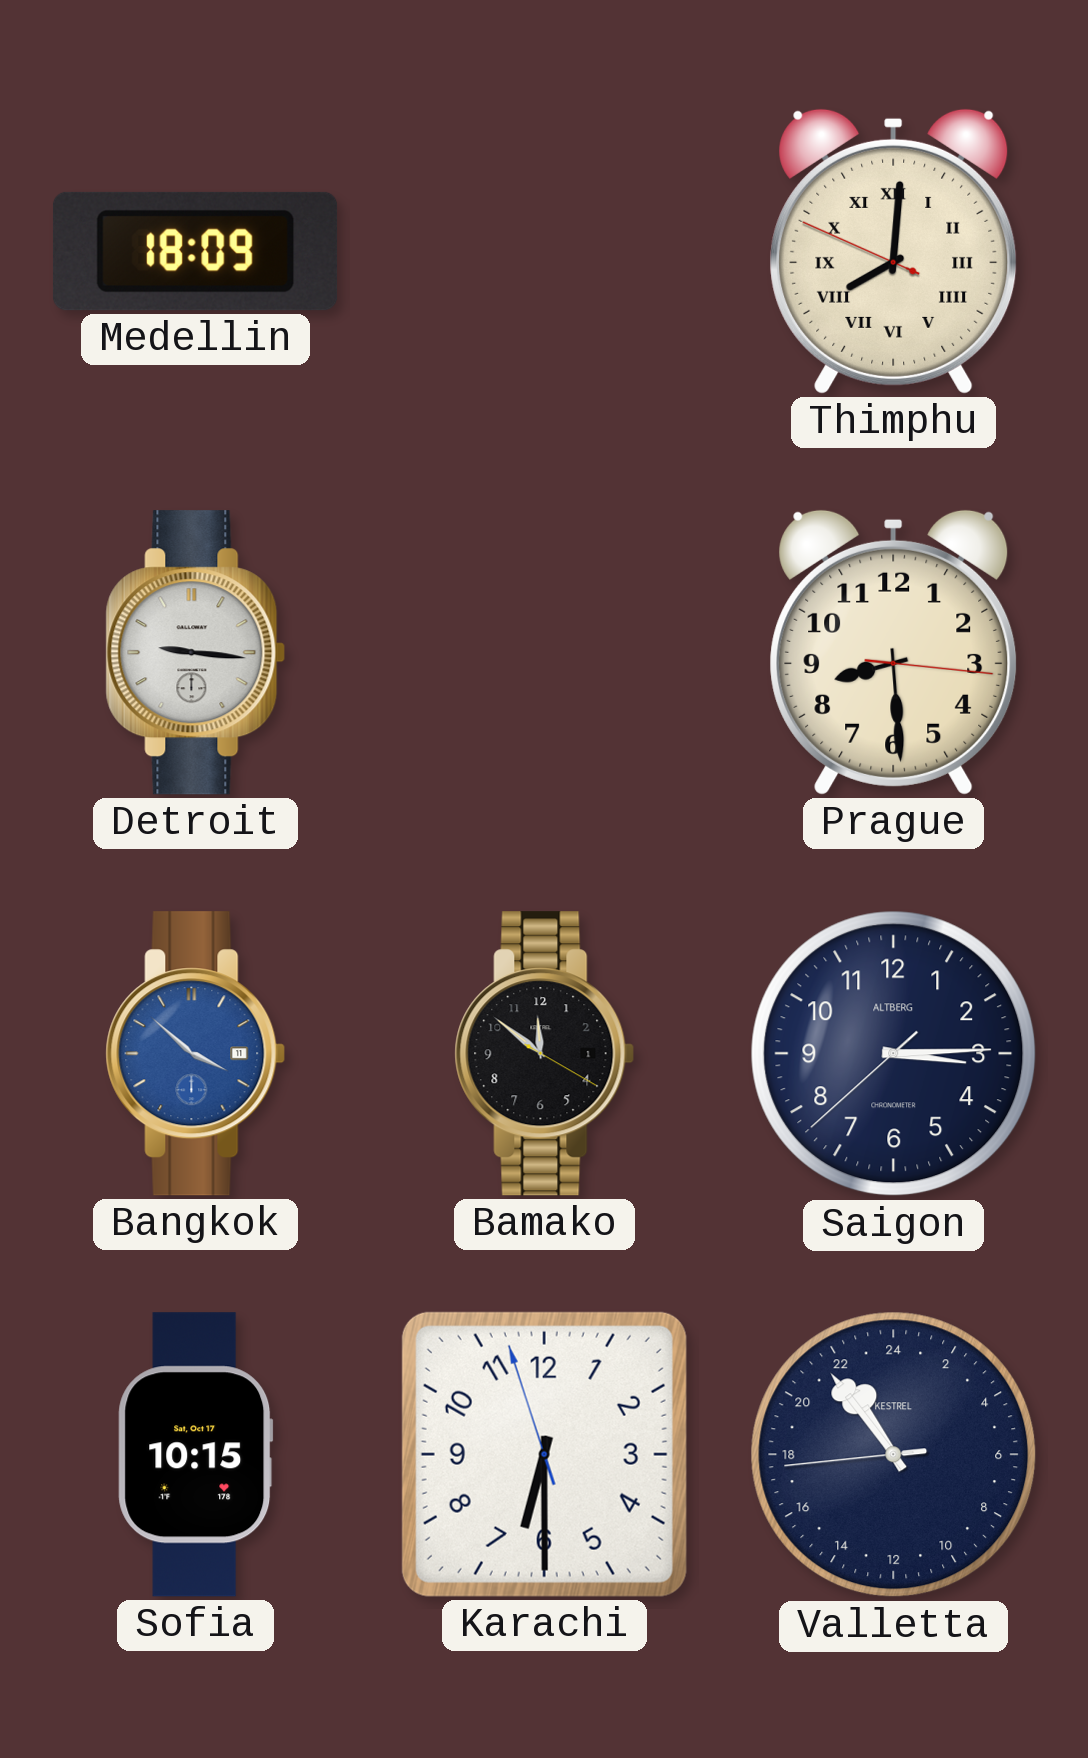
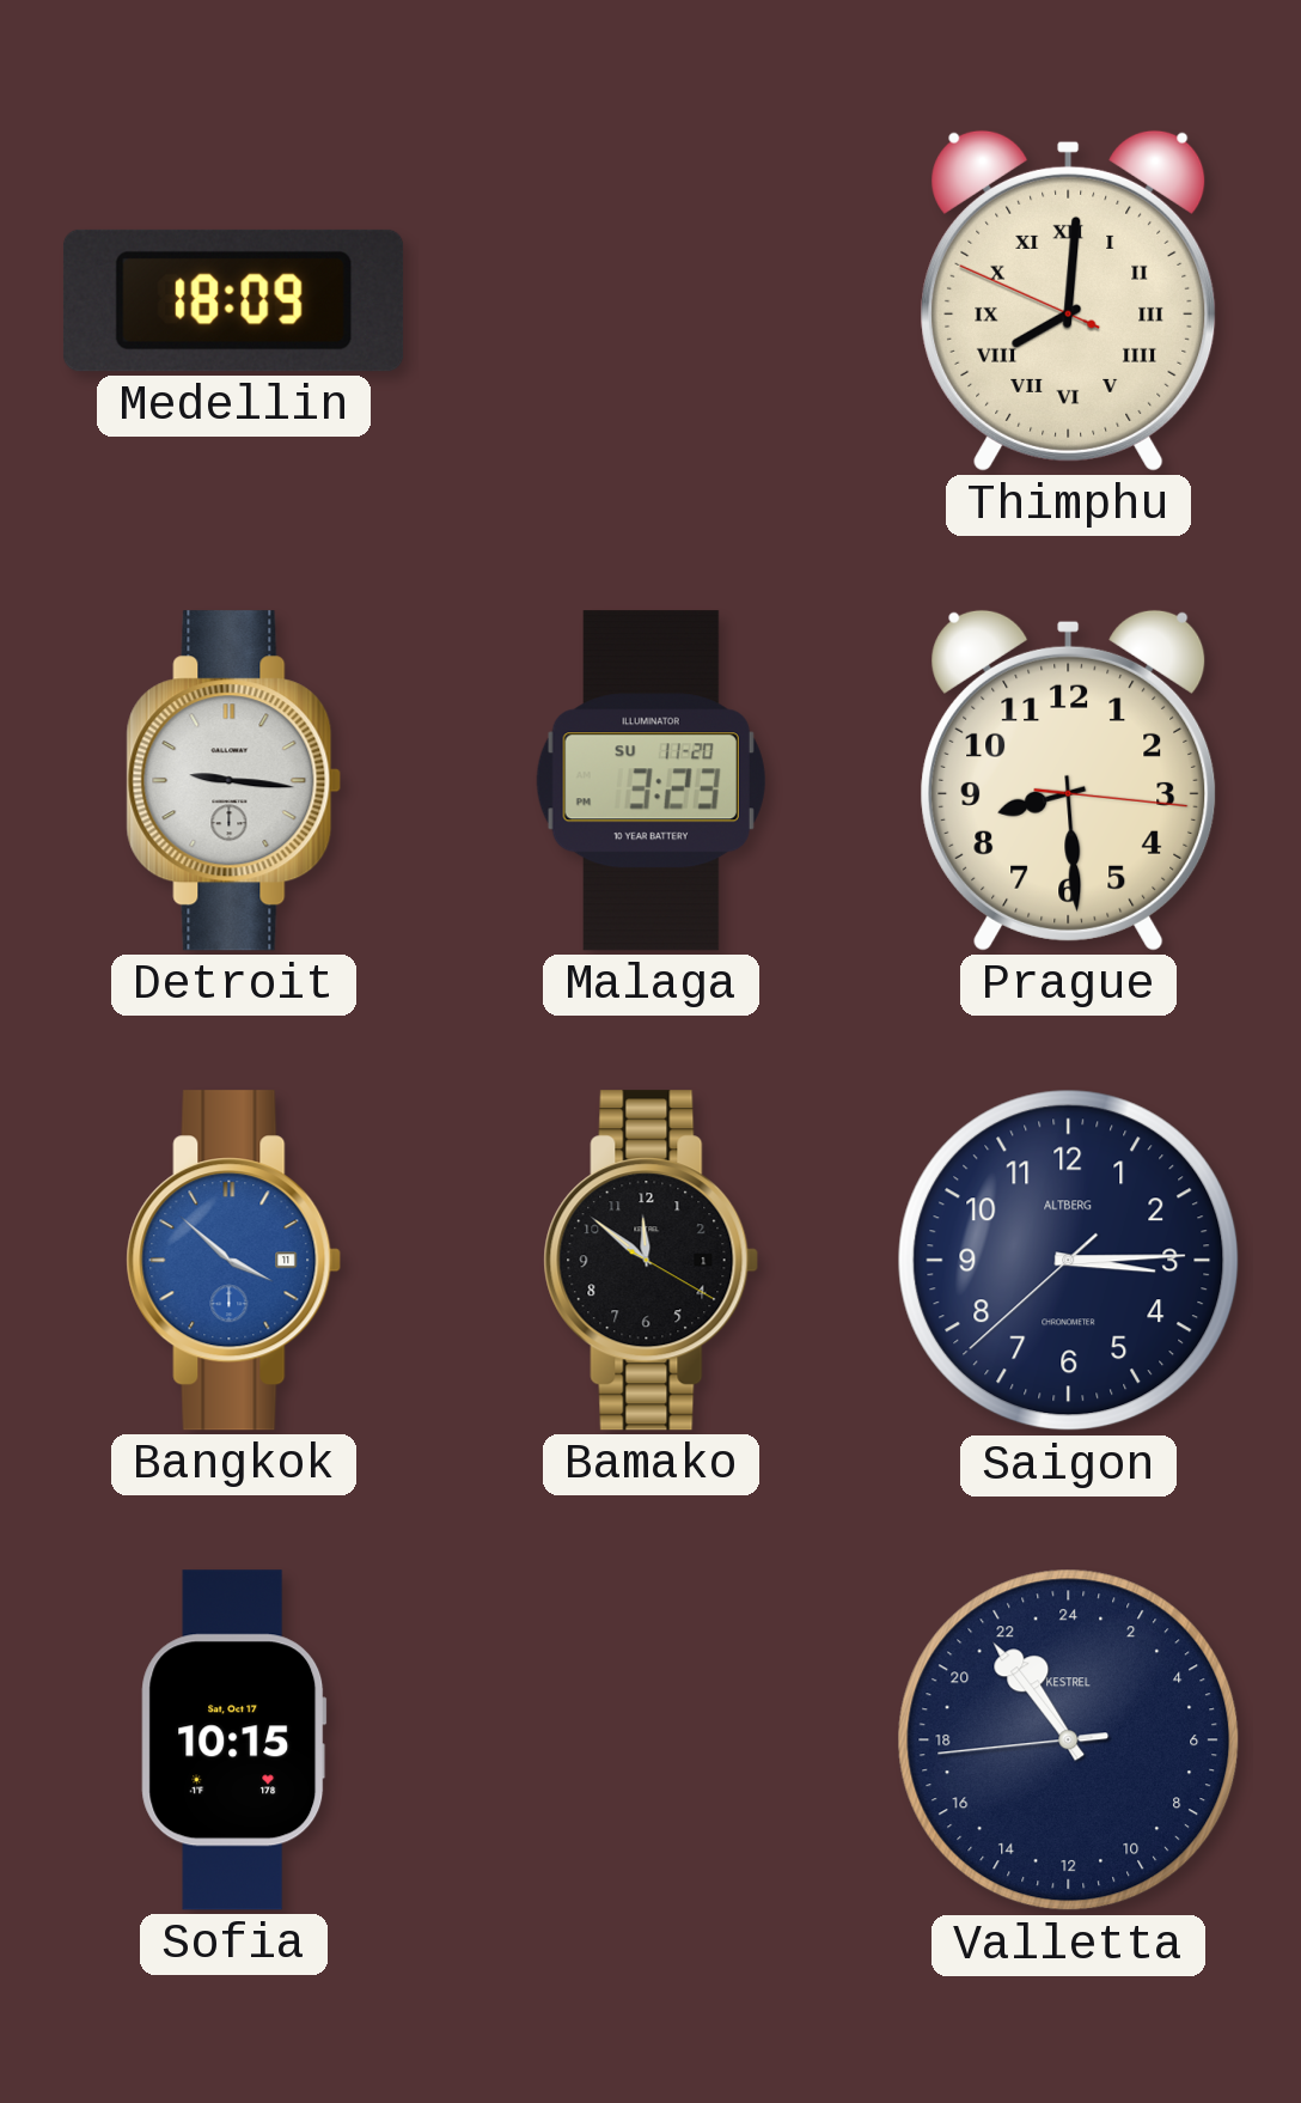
Malaga: none -> 3:23
Karachi: 6:29 -> none
